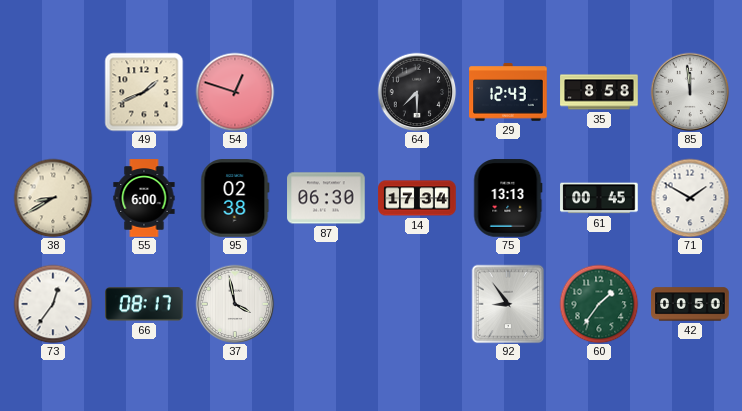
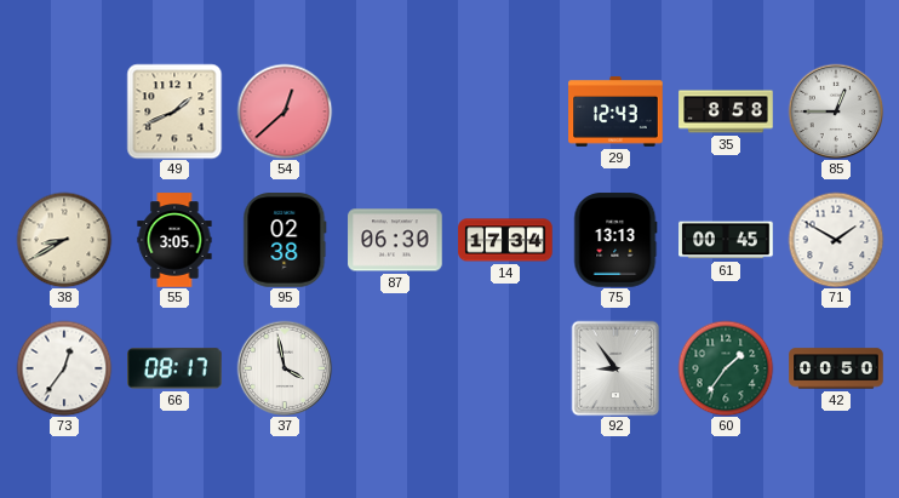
54: 12:48 -> 12:38
64: 7:30 -> none
85: 11:59 -> 12:45
55: 6:00 -> 3:05
